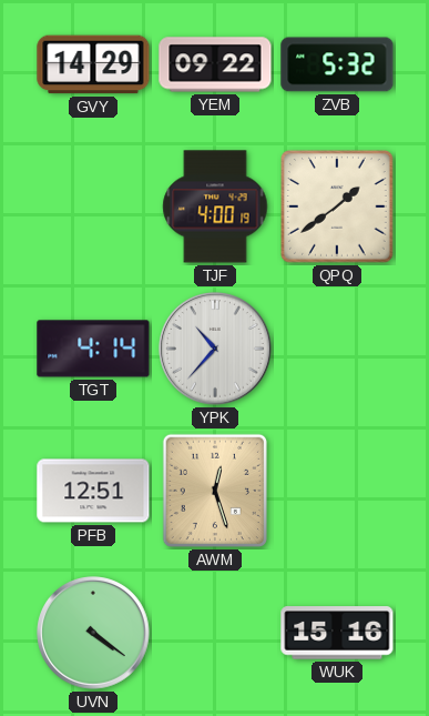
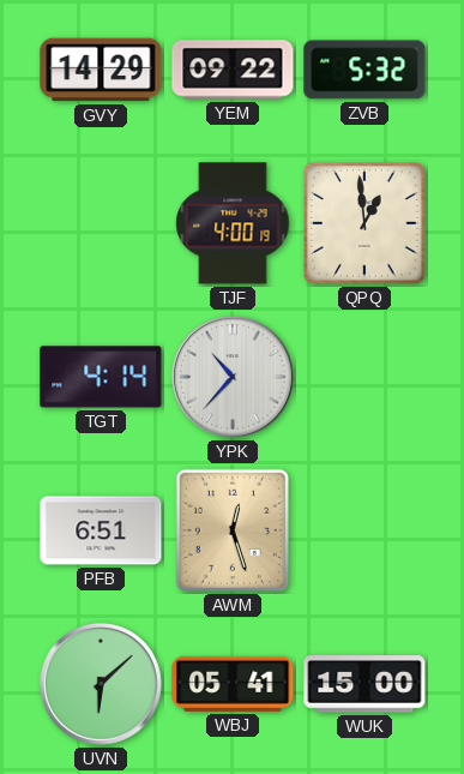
QPQ: 1:39 -> 12:59
PFB: 12:51 -> 6:51
UVN: 4:21 -> 6:08
WBJ: none -> 05:41
WUK: 15:16 -> 15:00
